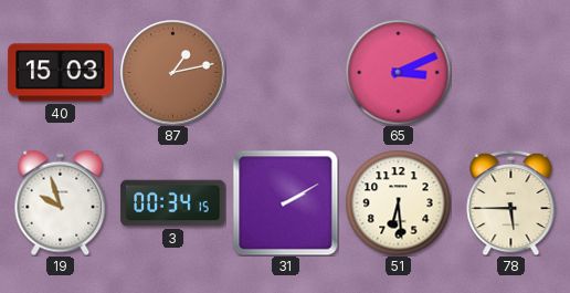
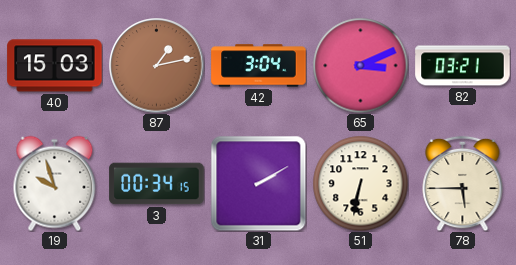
42: none -> 3:04
82: none -> 03:21
51: 6:29 -> 6:32
